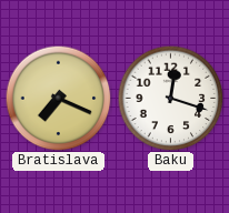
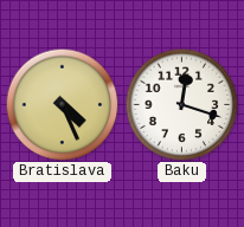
Bratislava: 7:19 -> 4:26
